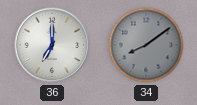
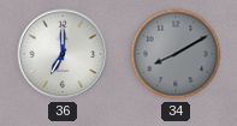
34: 8:09 -> 8:10
